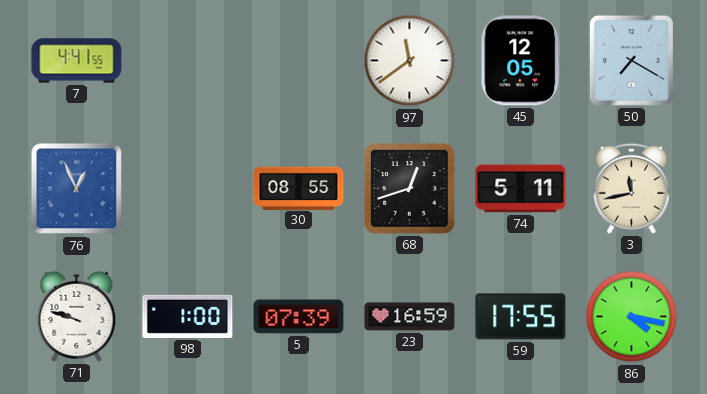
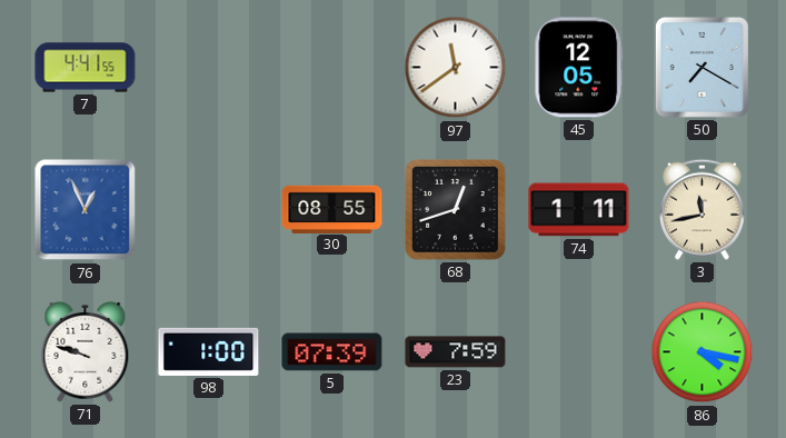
74: 5:11 -> 1:11
23: 16:59 -> 7:59
59: 17:55 -> none
